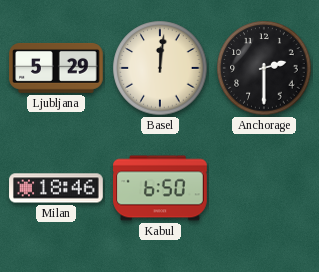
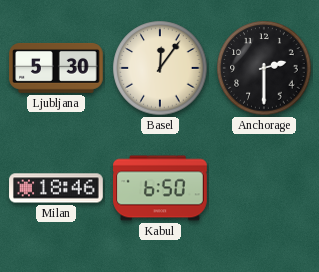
Ljubljana: 5:29 -> 5:30
Basel: 12:01 -> 12:06
